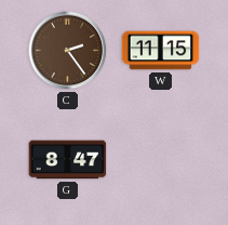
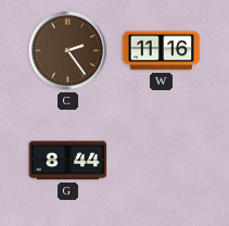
W: 11:15 -> 11:16
G: 8:47 -> 8:44
